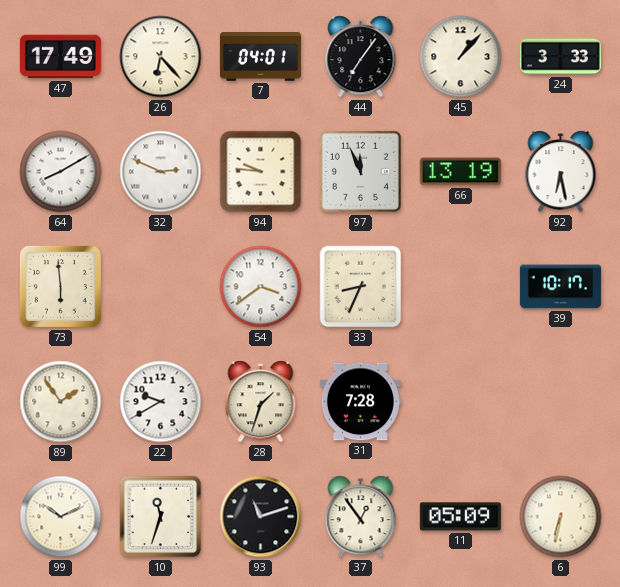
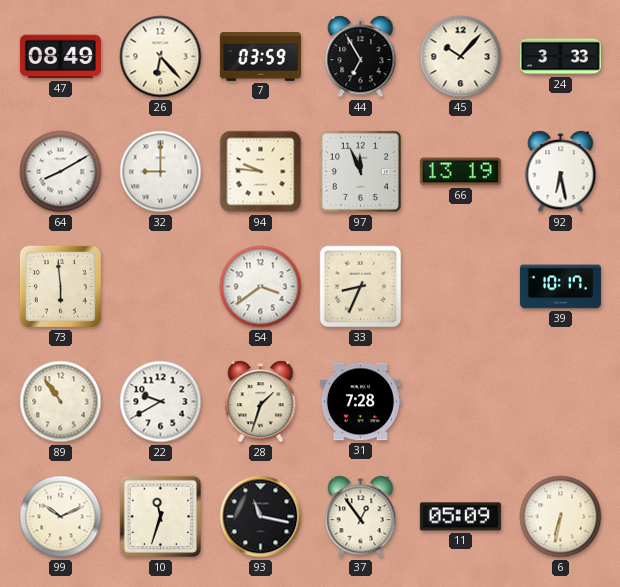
47: 17:49 -> 08:49
7: 04:01 -> 03:59
44: 7:06 -> 6:55
45: 1:07 -> 10:07
32: 2:49 -> 9:00
89: 1:54 -> 10:54
93: 11:12 -> 11:17
